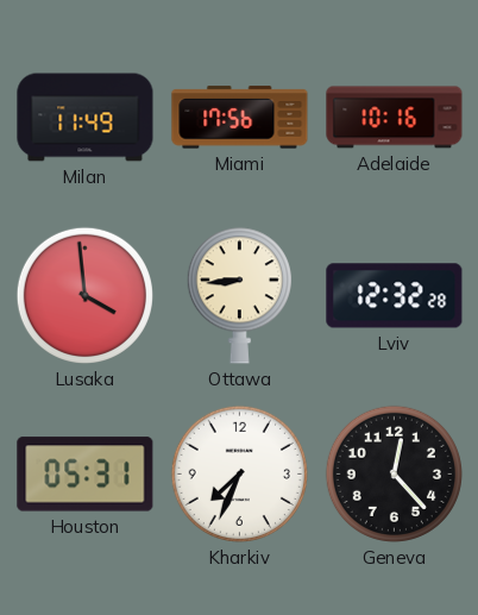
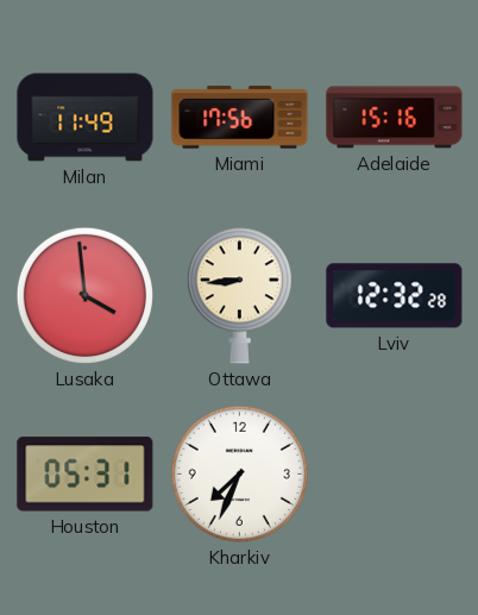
Adelaide: 10:16 -> 15:16
Geneva: 12:23 -> none
